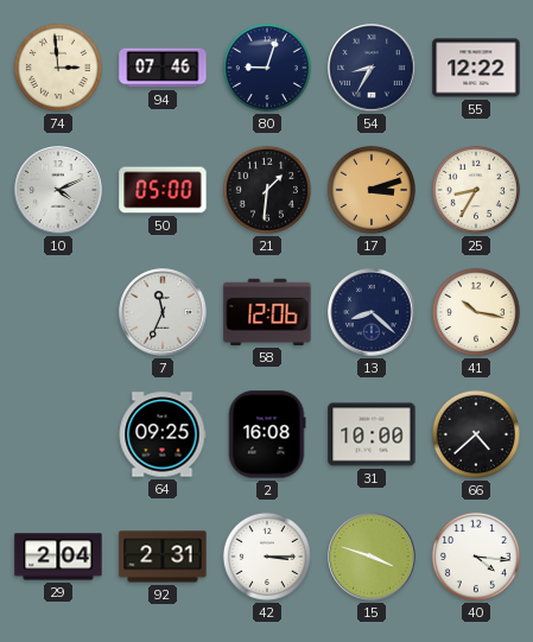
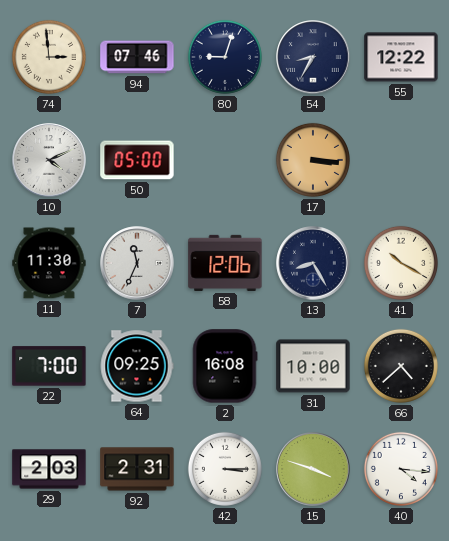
21: 1:31 -> none
17: 3:12 -> 3:16
25: 8:35 -> none
11: none -> 11:30
13: 8:22 -> 8:25
41: 10:17 -> 10:20
22: none -> 7:00
29: 2:04 -> 2:03
